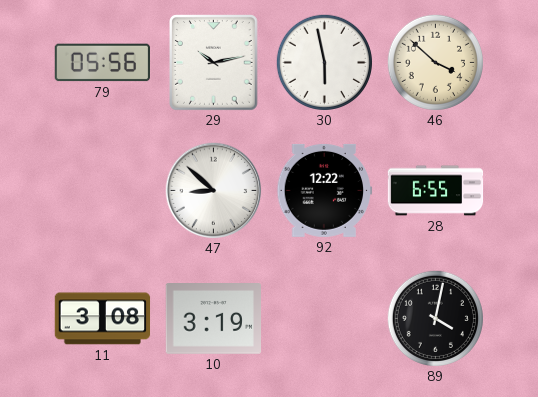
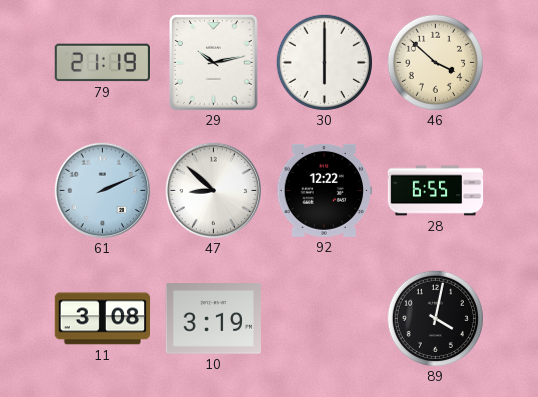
79: 05:56 -> 21:19
30: 5:58 -> 6:00
61: none -> 2:11
